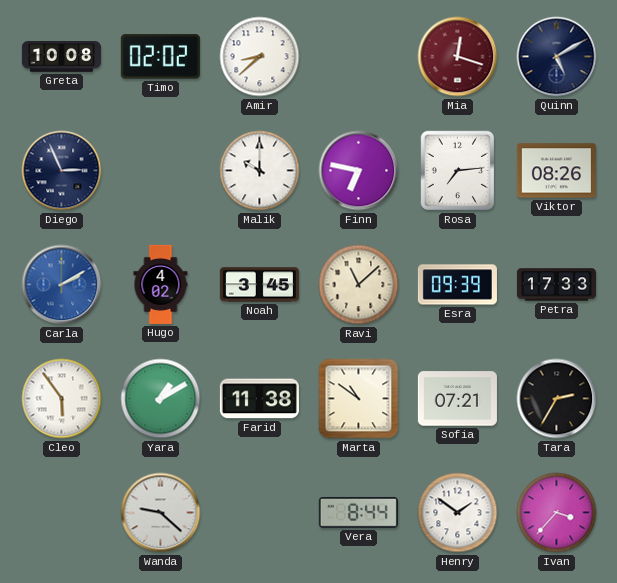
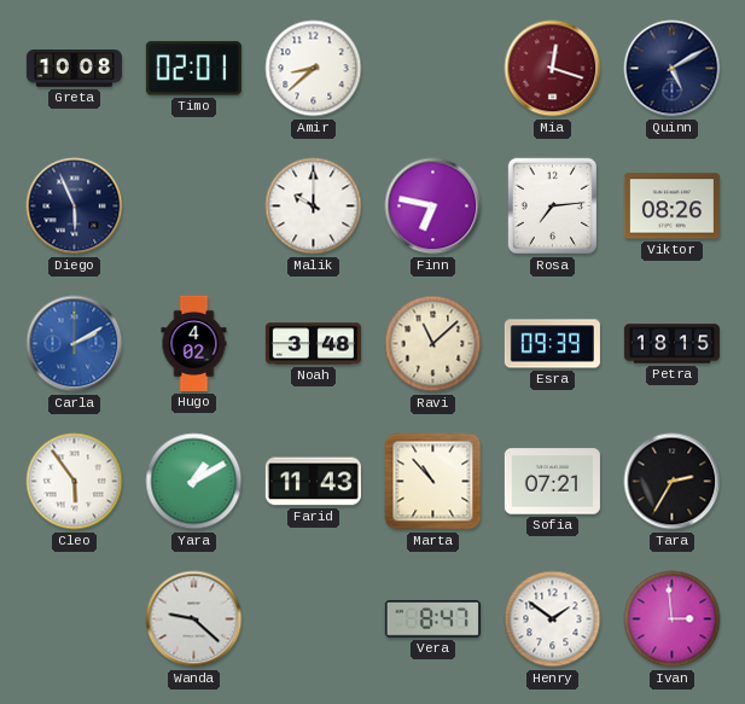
Timo: 02:02 -> 02:01
Diego: 2:56 -> 5:56
Noah: 3:45 -> 3:48
Petra: 17:33 -> 18:15
Farid: 11:38 -> 11:43
Marta: 10:51 -> 10:53
Vera: 8:44 -> 8:47
Ivan: 3:37 -> 2:59
